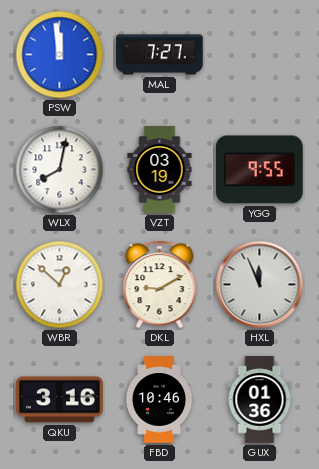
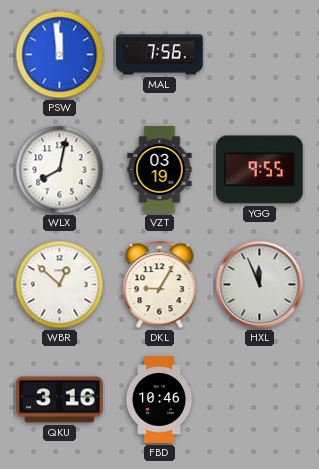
MAL: 7:27 -> 7:56
DKL: 9:10 -> 9:05
GUX: 01:36 -> none
